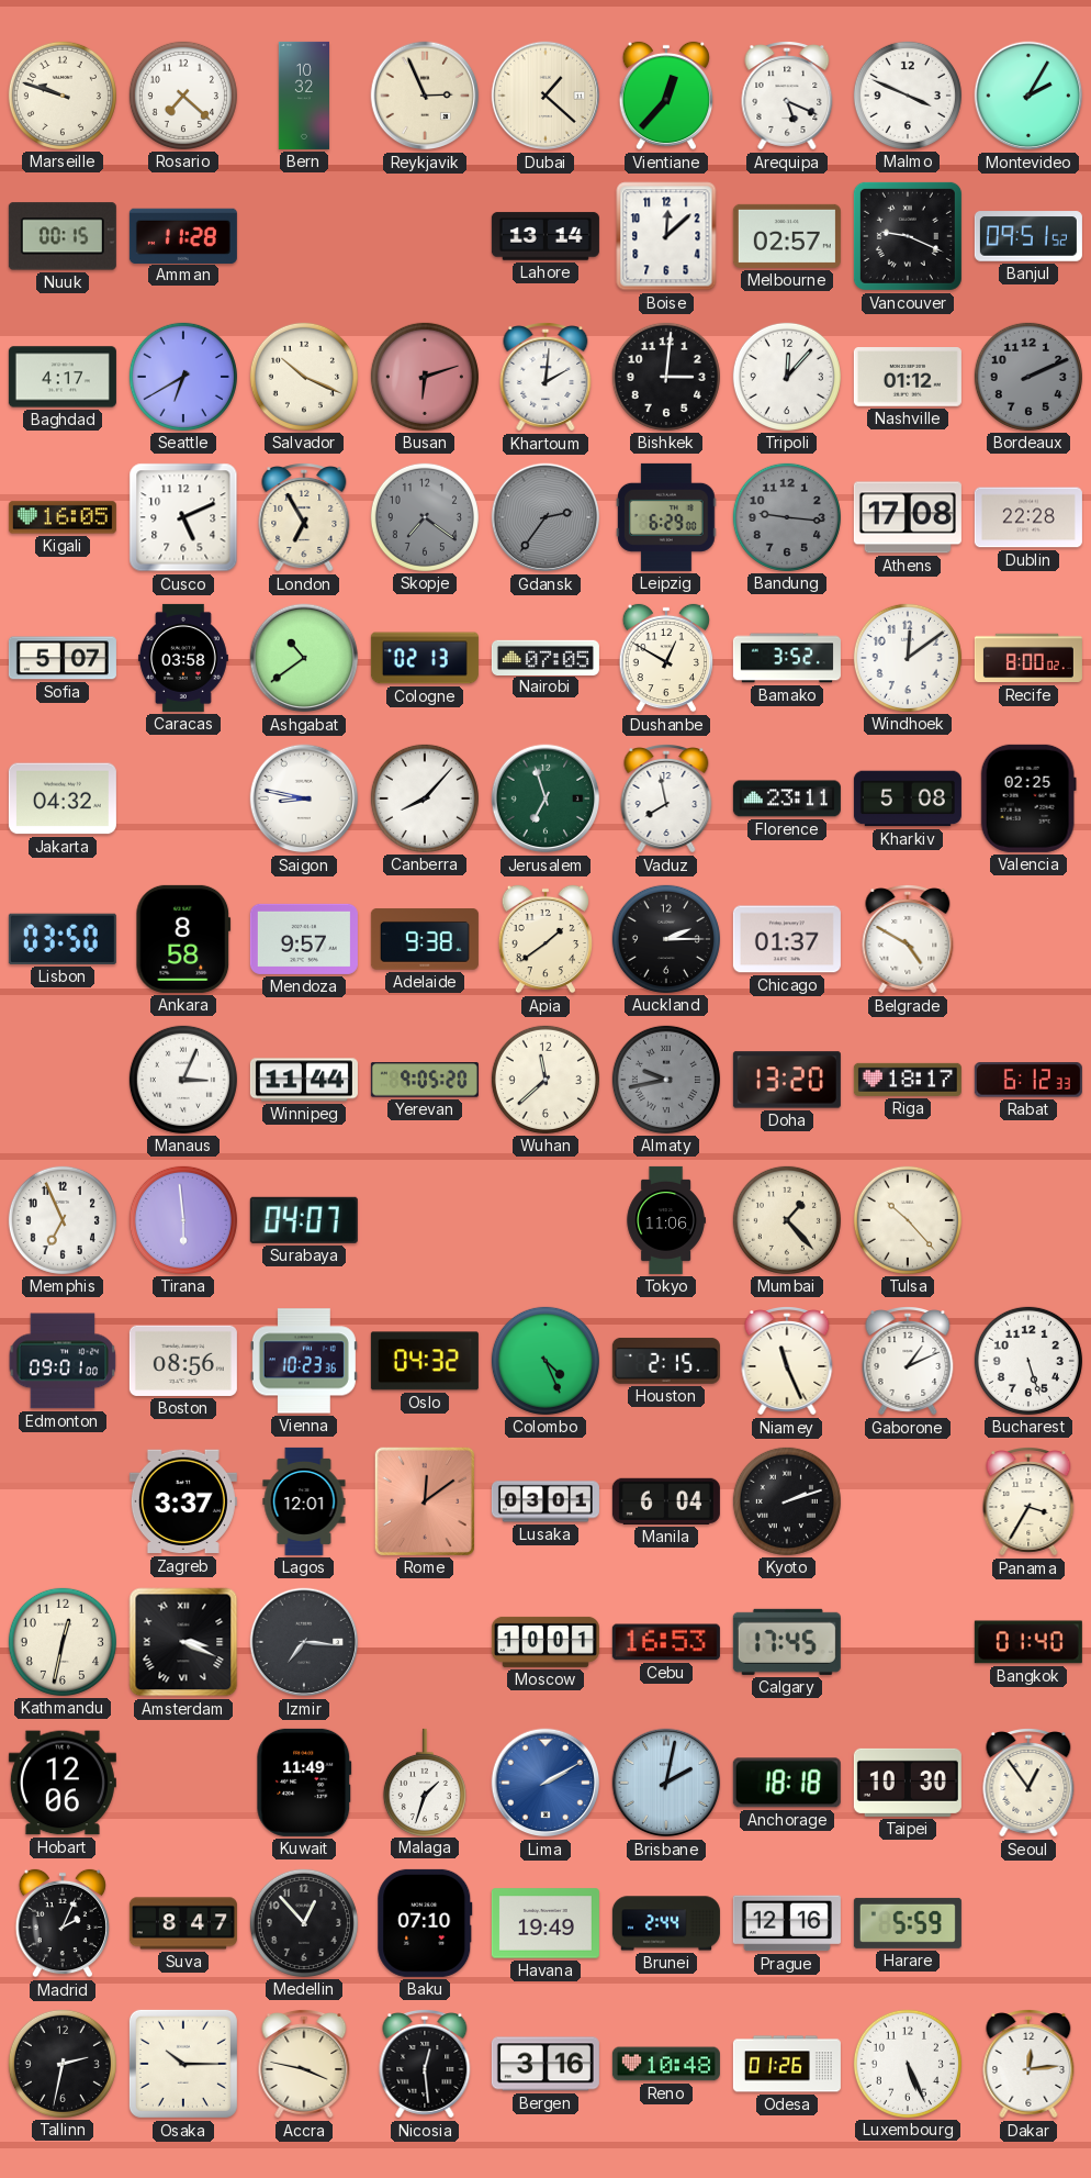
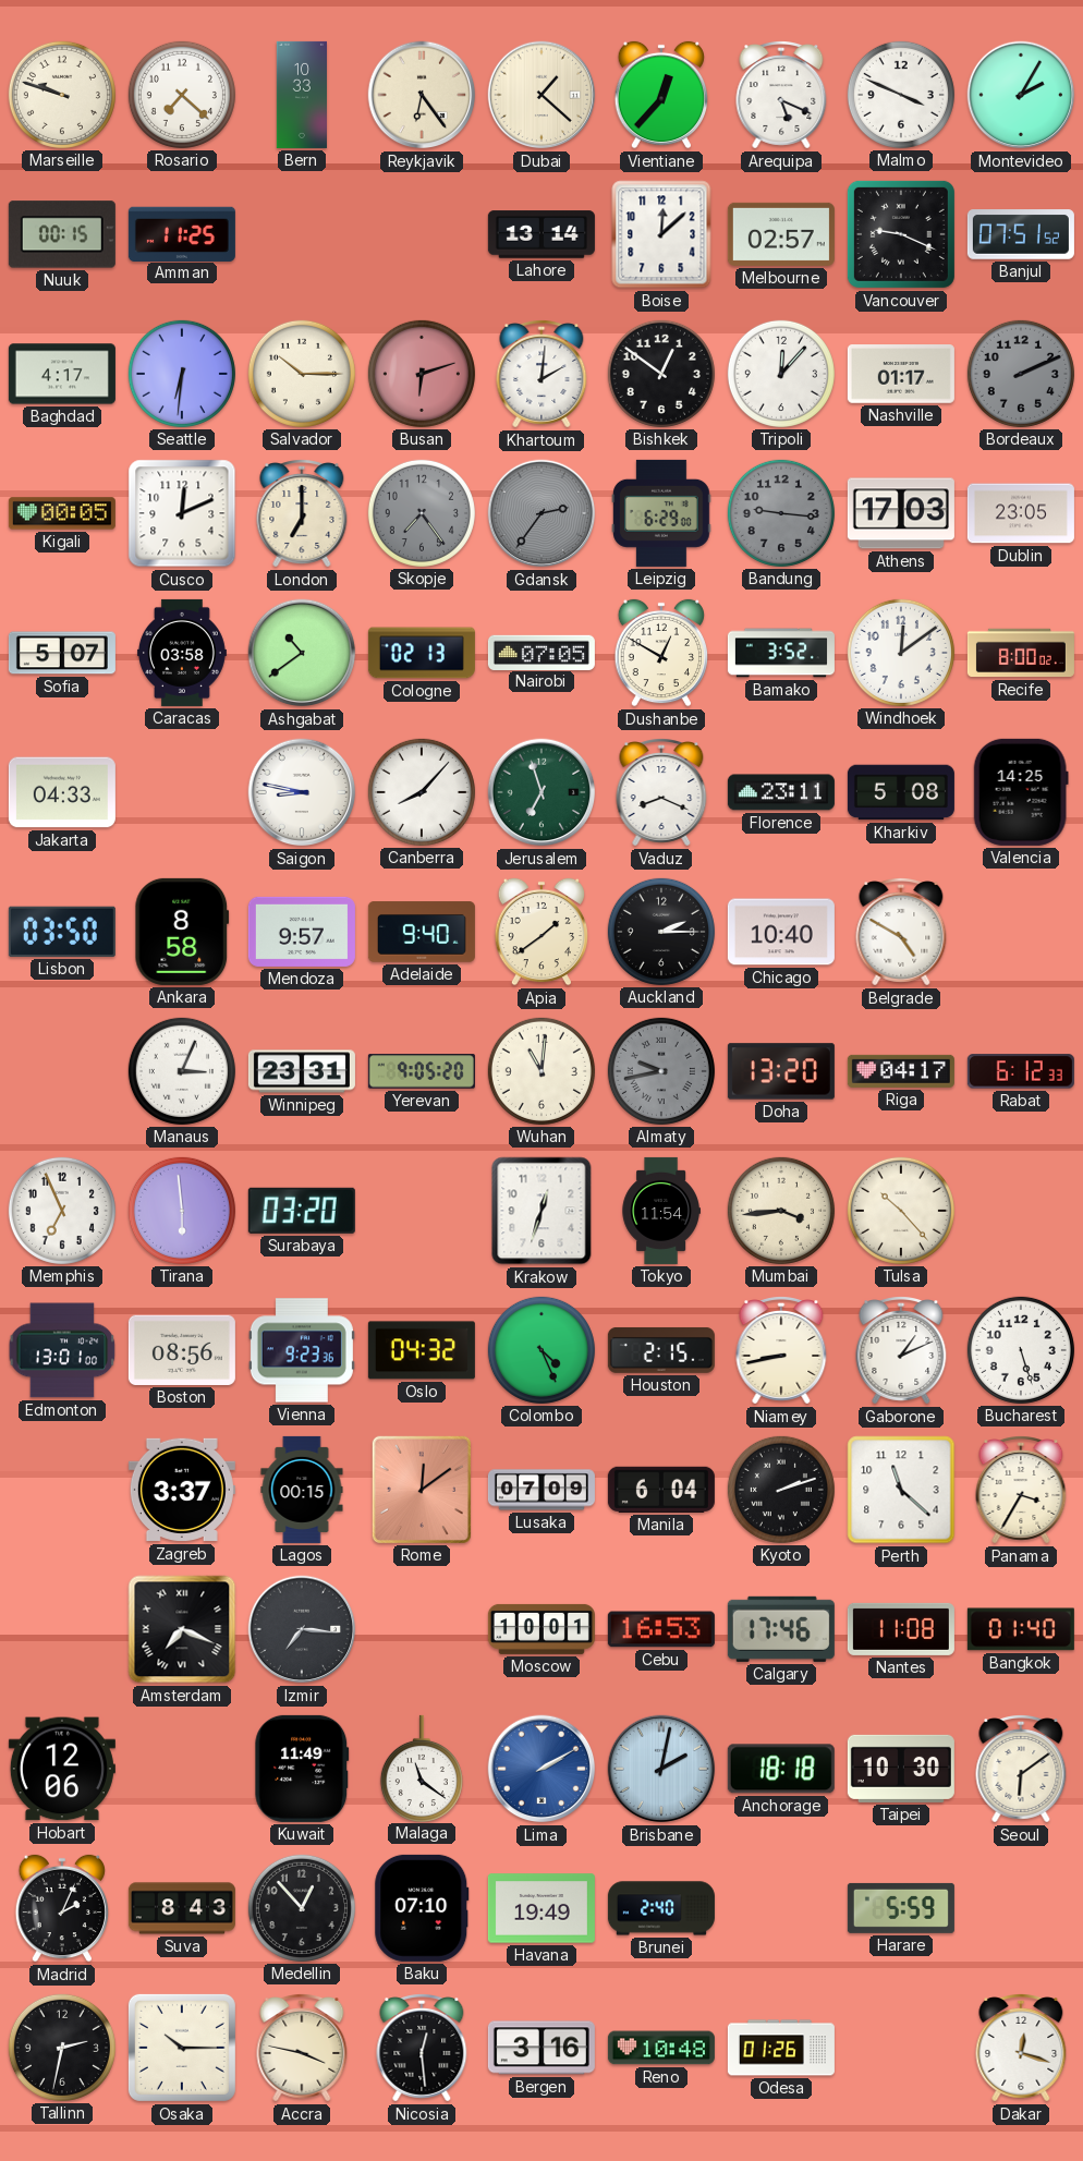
Bern: 10:32 -> 10:33
Reykjavik: 2:56 -> 6:24
Amman: 11:28 -> 11:25
Banjul: 09:51 -> 07:51
Seattle: 6:40 -> 6:31
Salvador: 10:19 -> 10:15
Bishkek: 3:01 -> 12:51
Nashville: 01:12 -> 01:17
Kigali: 16:05 -> 00:05
Cusco: 5:11 -> 12:11
London: 6:55 -> 7:00
Skopje: 7:21 -> 7:24
Athens: 17:08 -> 17:03
Dublin: 22:28 -> 23:05
Jakarta: 04:32 -> 04:33
Vaduz: 7:58 -> 8:19
Valencia: 02:25 -> 14:25
Adelaide: 9:38 -> 9:40
Chicago: 01:37 -> 10:40
Winnipeg: 11:44 -> 23:31
Wuhan: 11:38 -> 11:01
Riga: 18:17 -> 04:17
Surabaya: 04:07 -> 03:20
Krakow: none -> 12:33
Tokyo: 11:06 -> 11:54
Mumbai: 1:23 -> 3:44
Edmonton: 09:01 -> 13:01
Vienna: 10:23 -> 9:23
Niamey: 11:26 -> 8:43
Lagos: 12:01 -> 00:15
Lusaka: 03:01 -> 07:09
Perth: none -> 11:22
Kathmandu: 12:32 -> none
Amsterdam: 3:19 -> 7:19
Calgary: 17:45 -> 17:46
Nantes: none -> 11:08
Malaga: 1:33 -> 11:21
Seoul: 12:54 -> 6:09
Suva: 8:47 -> 8:43
Brunei: 2:44 -> 2:40
Prague: 12:16 -> none
Luxembourg: 5:26 -> none
Dakar: 12:14 -> 12:18
